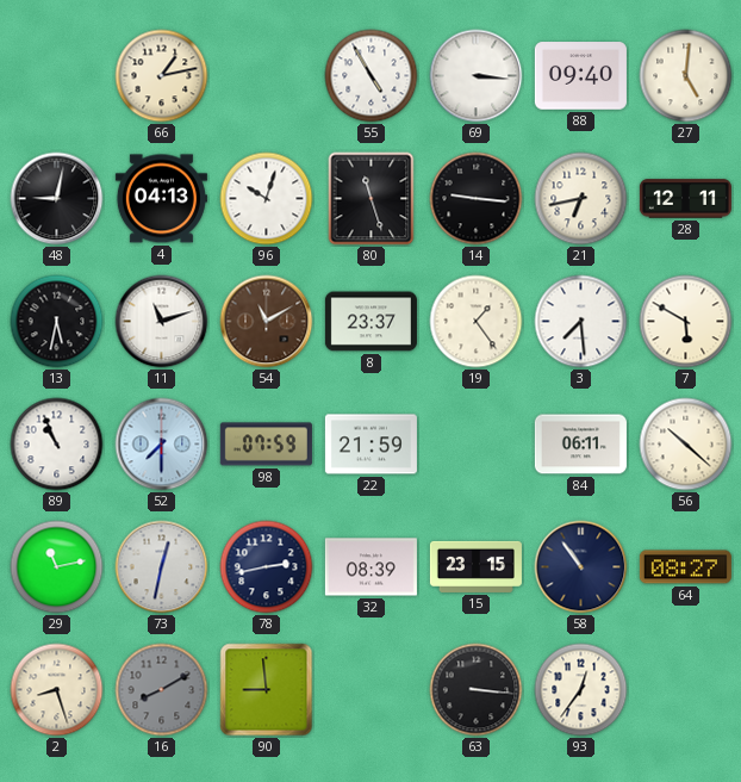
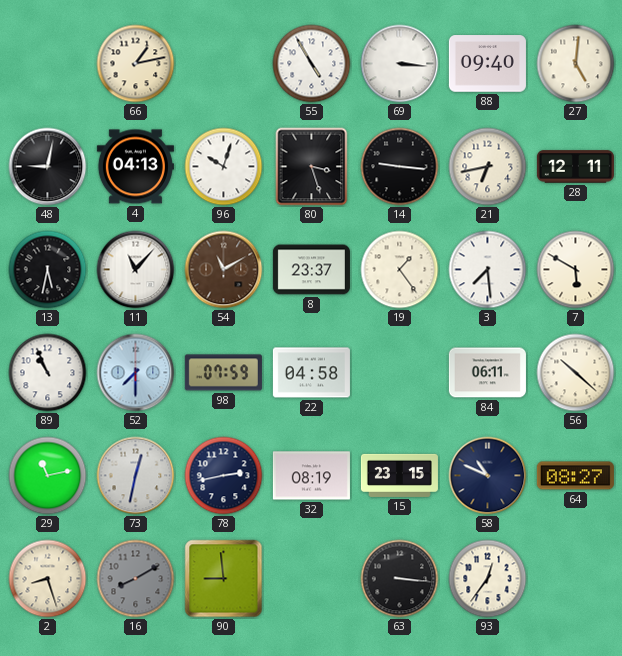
80: 11:27 -> 3:27
11: 11:12 -> 11:07
22: 21:59 -> 04:58
32: 08:39 -> 08:19
58: 10:54 -> 10:49
